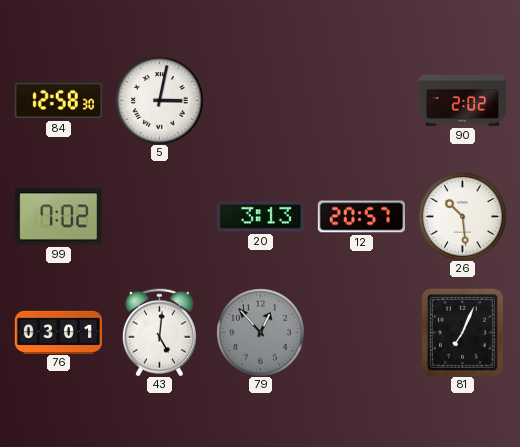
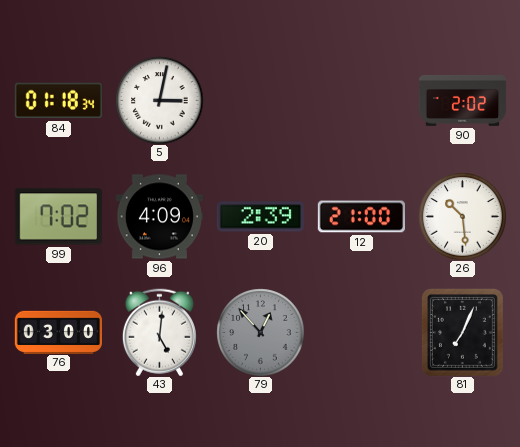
84: 12:58 -> 01:18
96: none -> 4:09
20: 3:13 -> 2:39
12: 20:57 -> 21:00
76: 03:01 -> 03:00
